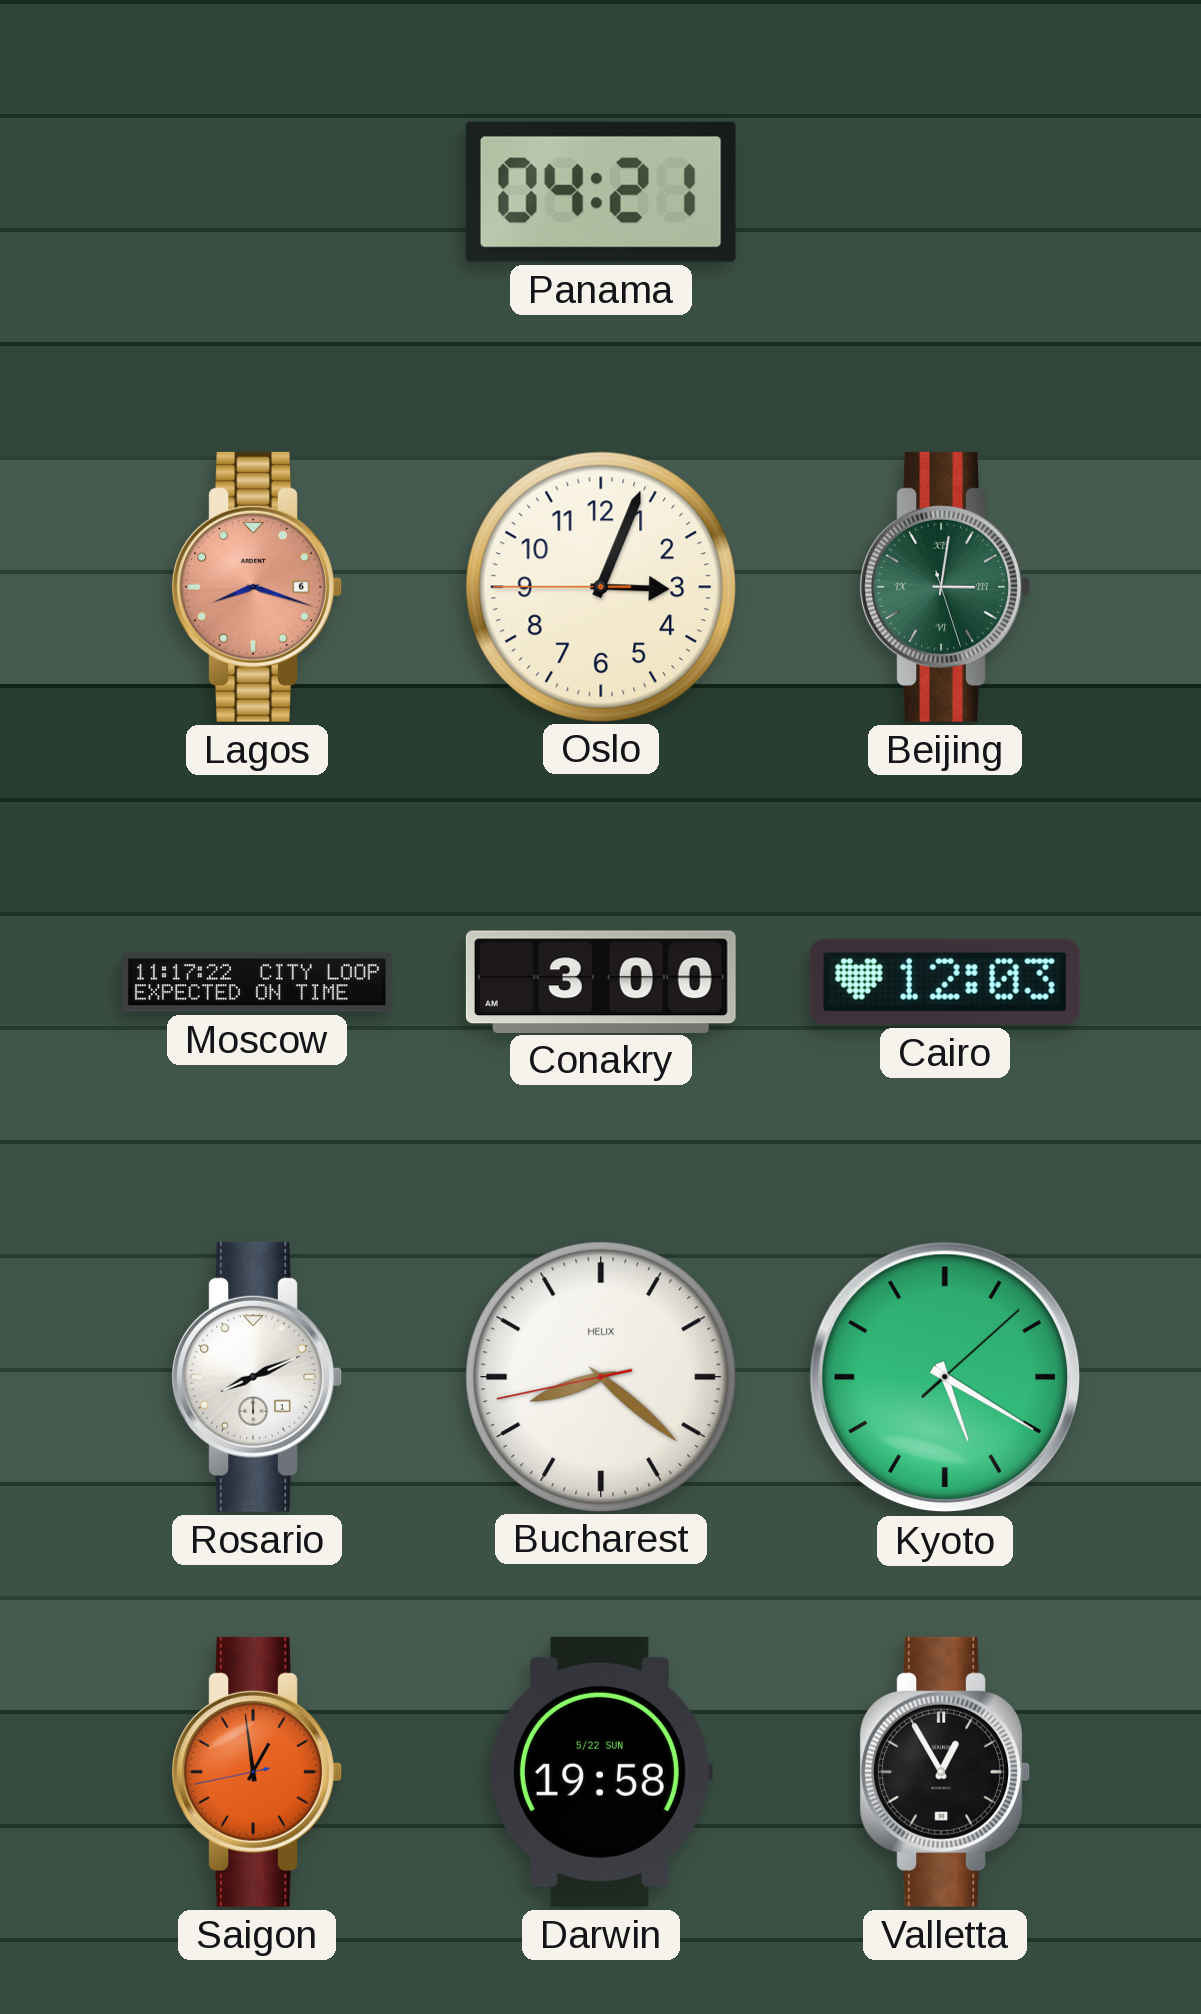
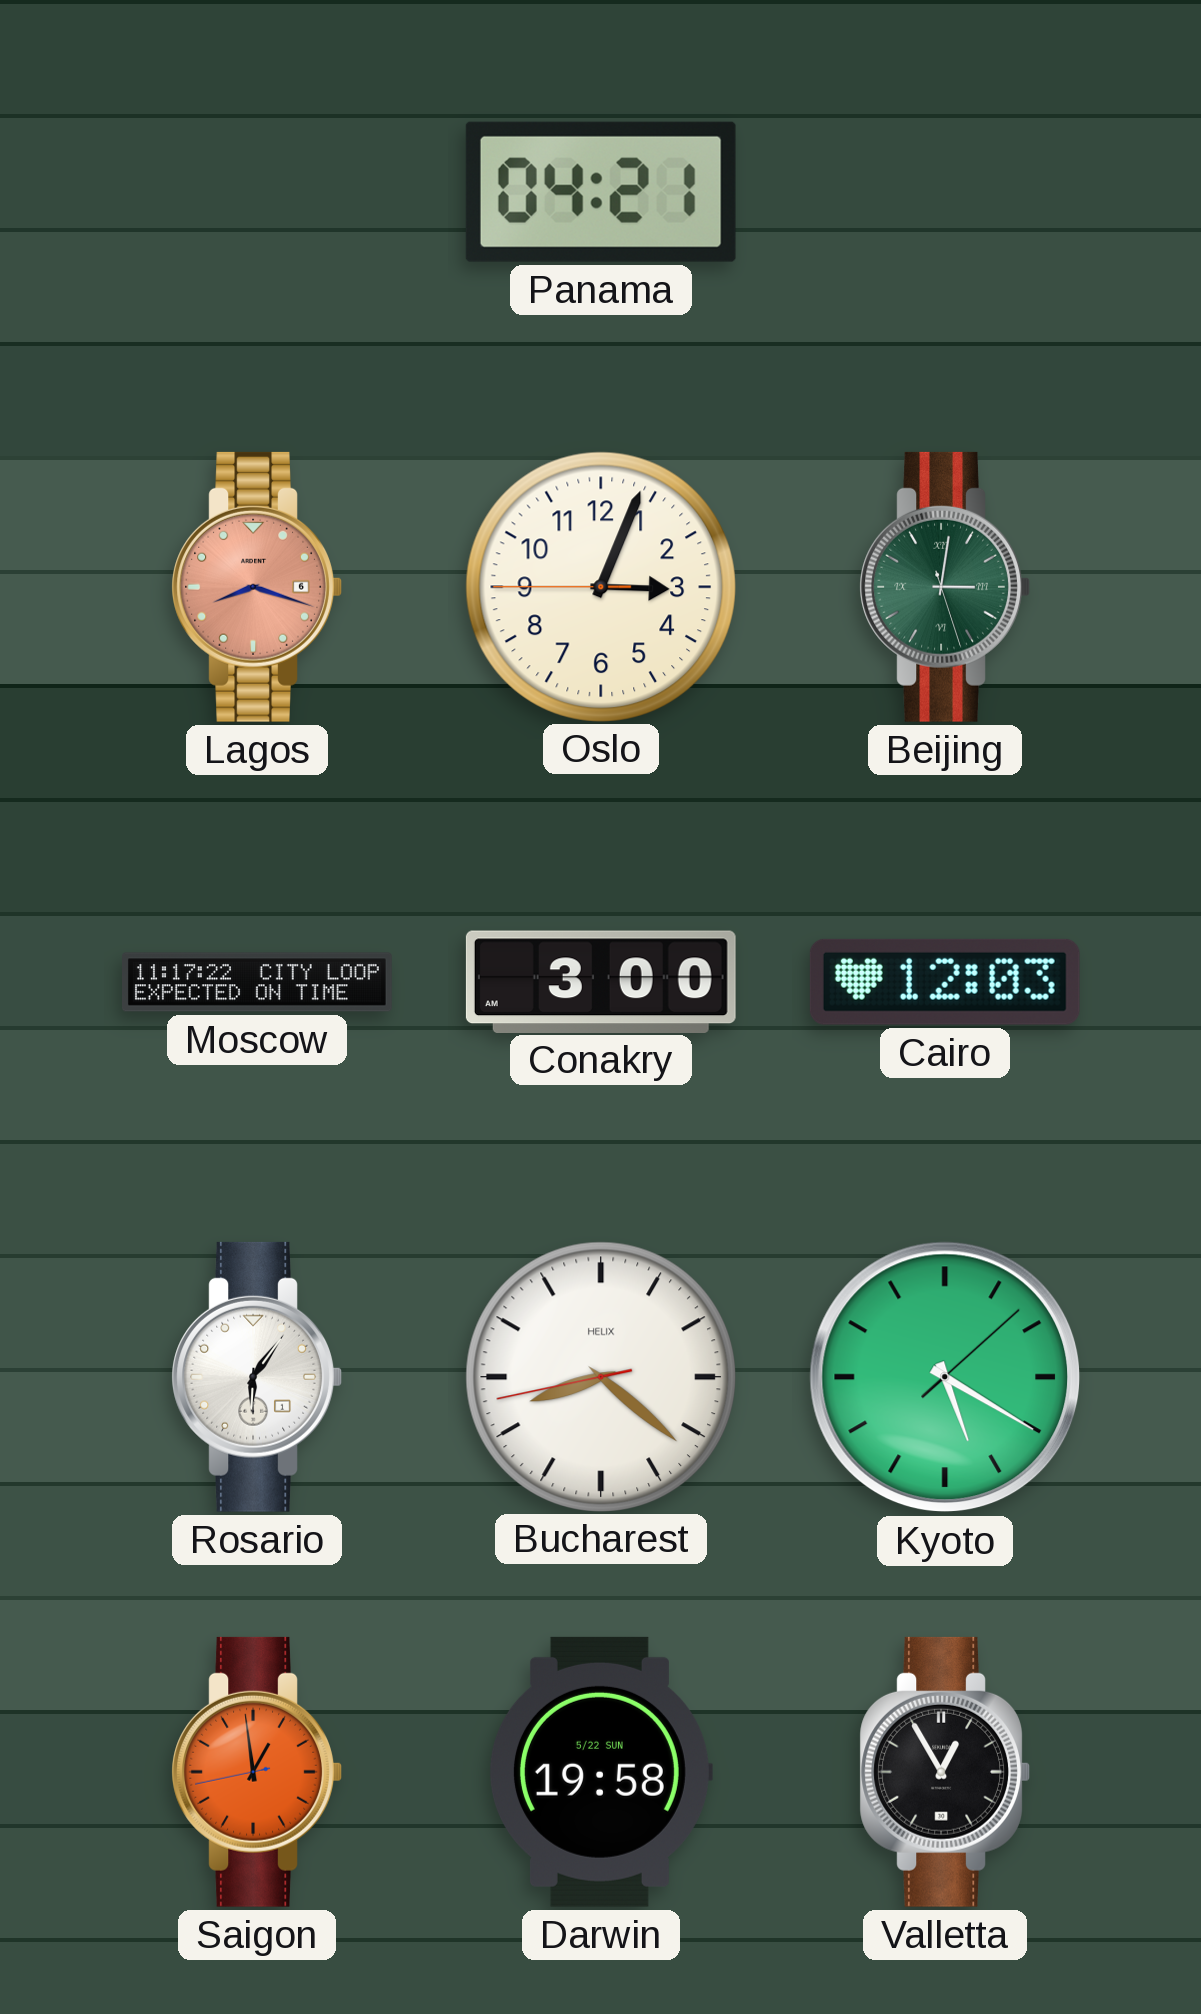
Rosario: 8:11 -> 6:06
